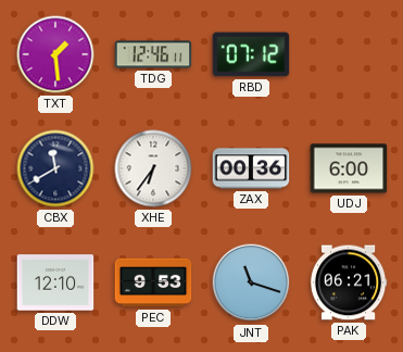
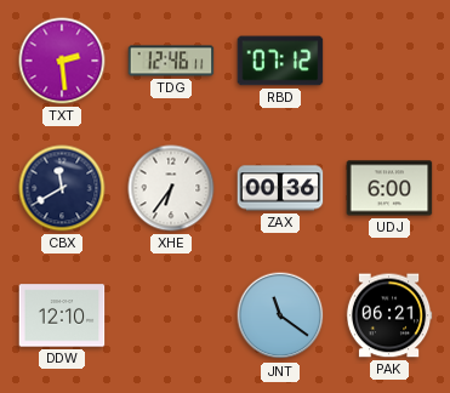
TXT: 1:29 -> 2:29
PEC: 9:53 -> none
JNT: 11:18 -> 11:21
